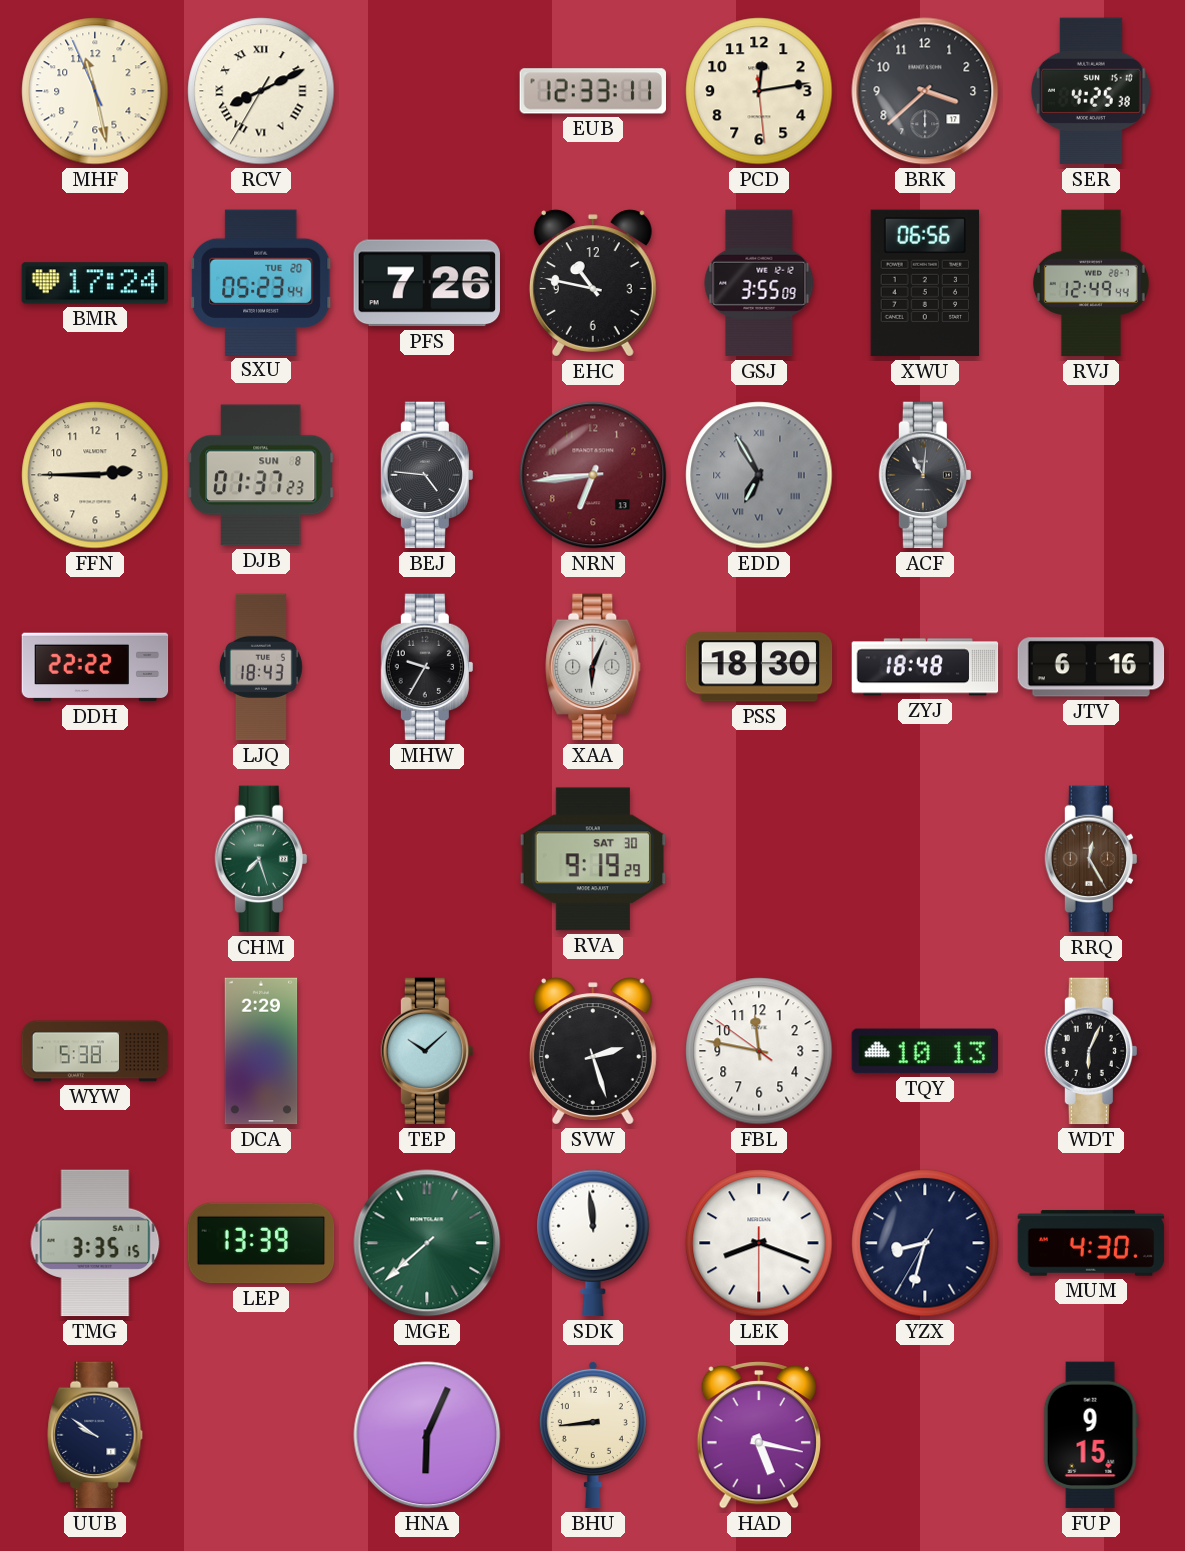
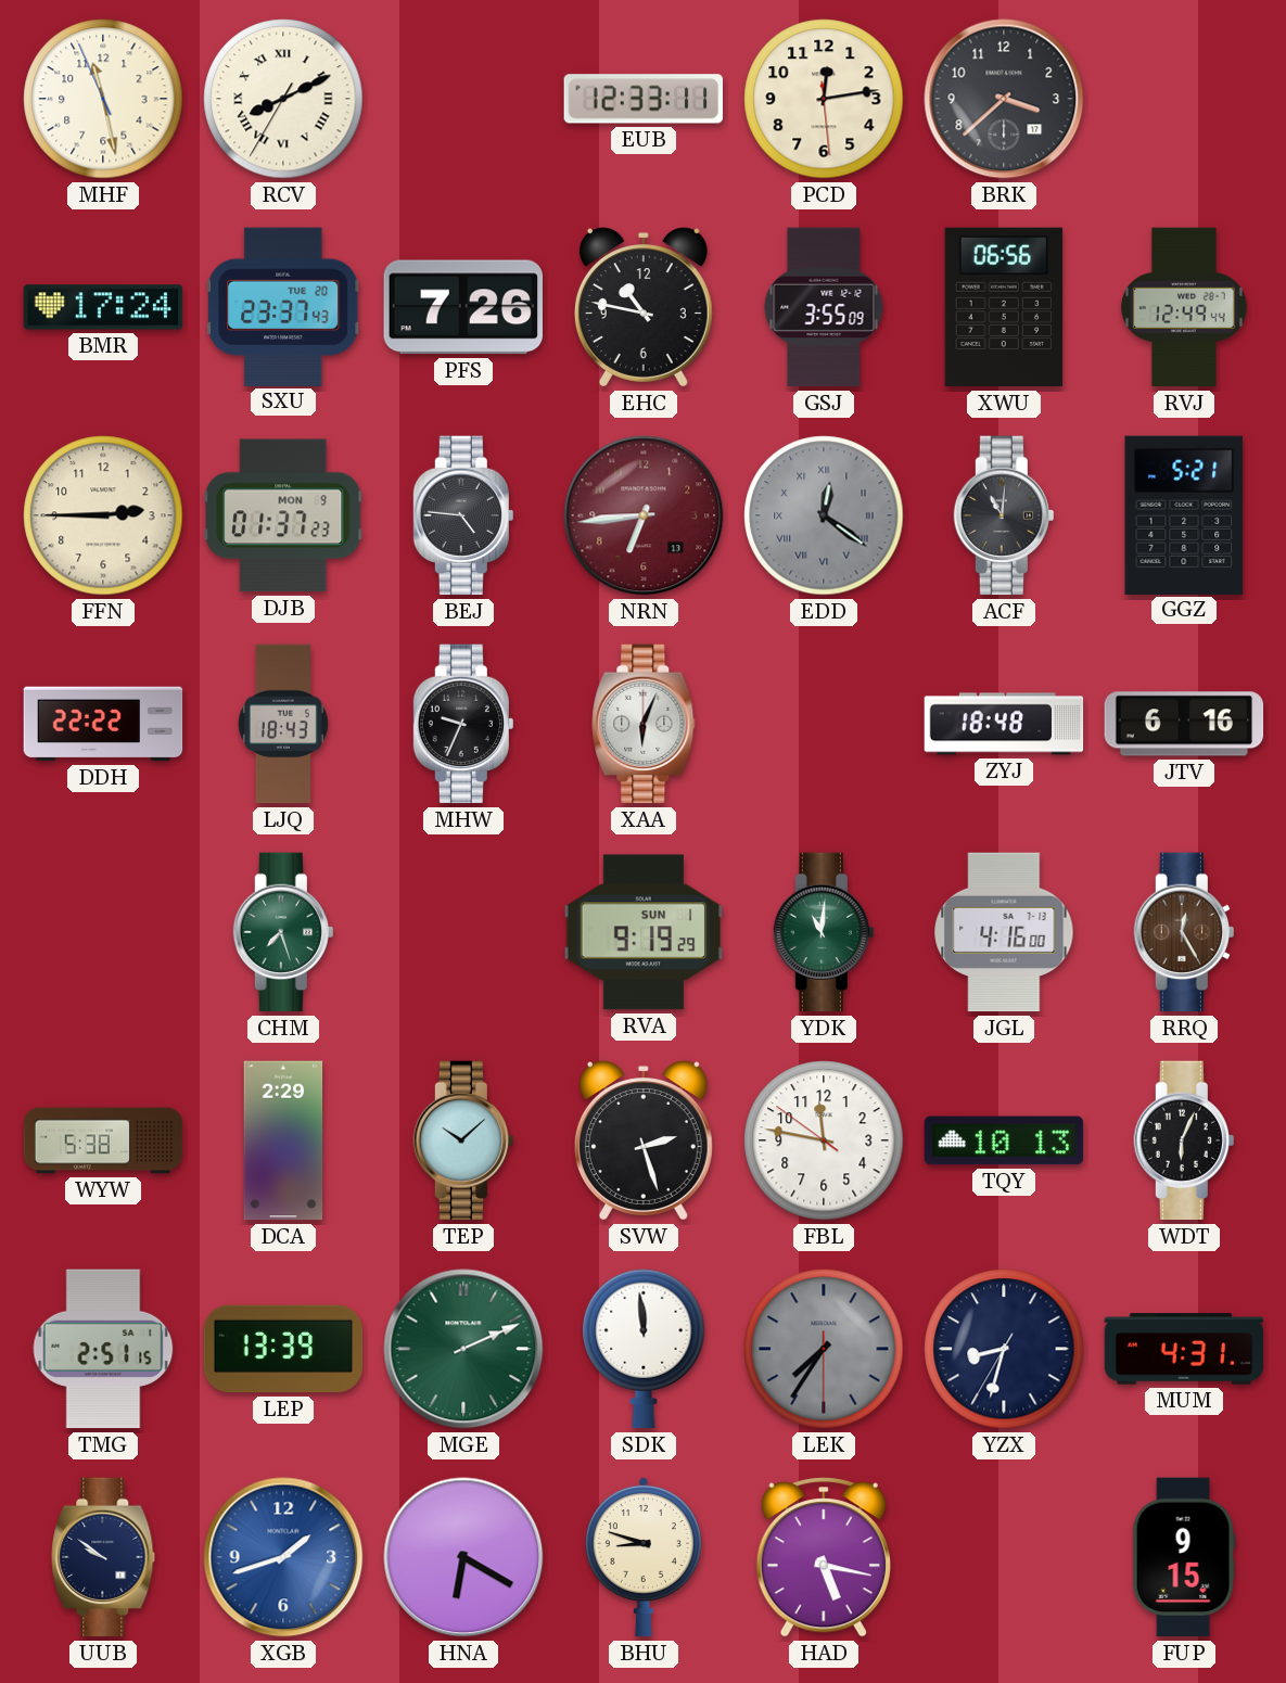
SER: 4:25 -> none
SXU: 05:23 -> 23:37
DJB date: SUN 8 -> MON 9
EDD: 6:55 -> 12:21
GGZ: none -> 5:21
MHW: 9:35 -> 9:34
PSS: 18:30 -> none
RVA date: SAT 30 -> SUN 1
YDK: none -> 11:01
JGL: none -> 4:16
TMG: 3:35 -> 2:51
MGE: 7:38 -> 2:11
LEK: 8:18 -> 7:35
LEK dial: white -> grey
MUM: 4:30 -> 4:31
XGB: none -> 1:42
HNA: 6:04 -> 6:20
BHU: 8:44 -> 8:48
